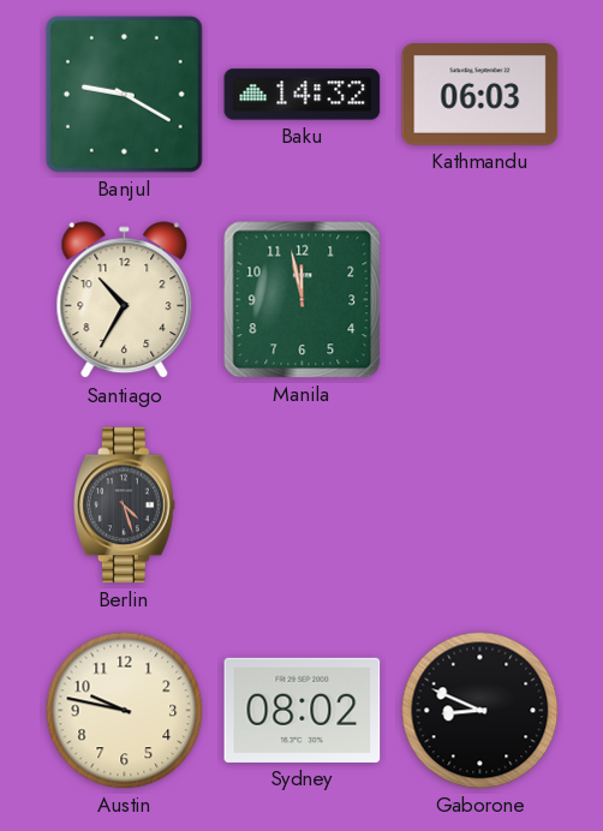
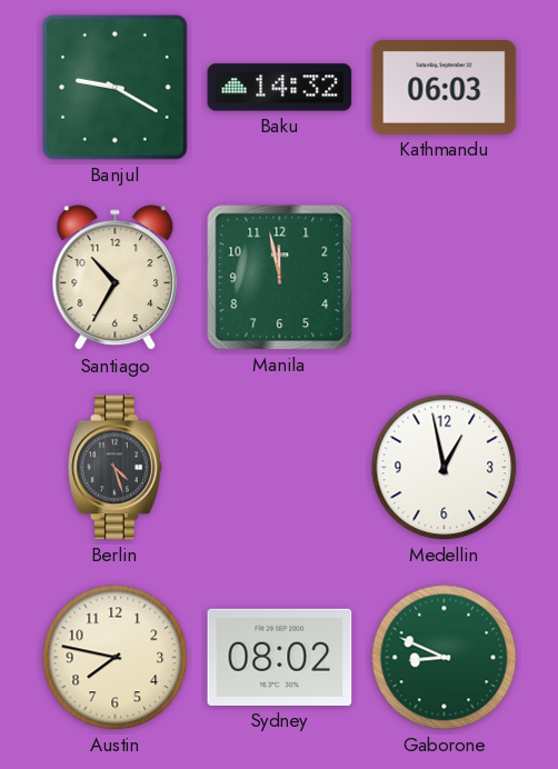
Medellin: none -> 12:58
Austin: 9:47 -> 7:47
Gaborone dial: black -> green
